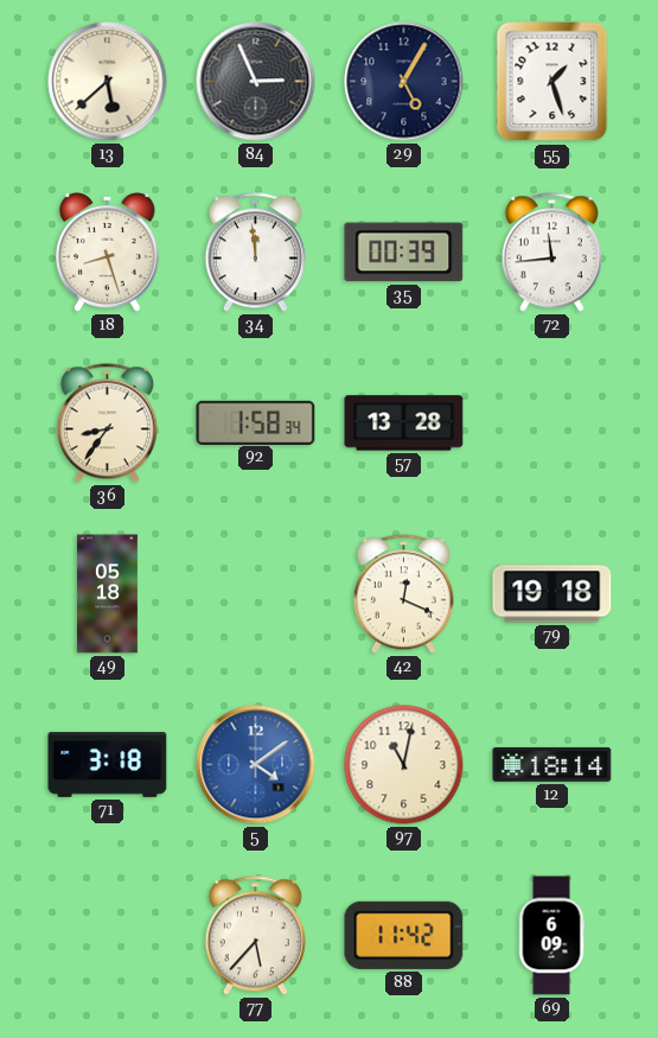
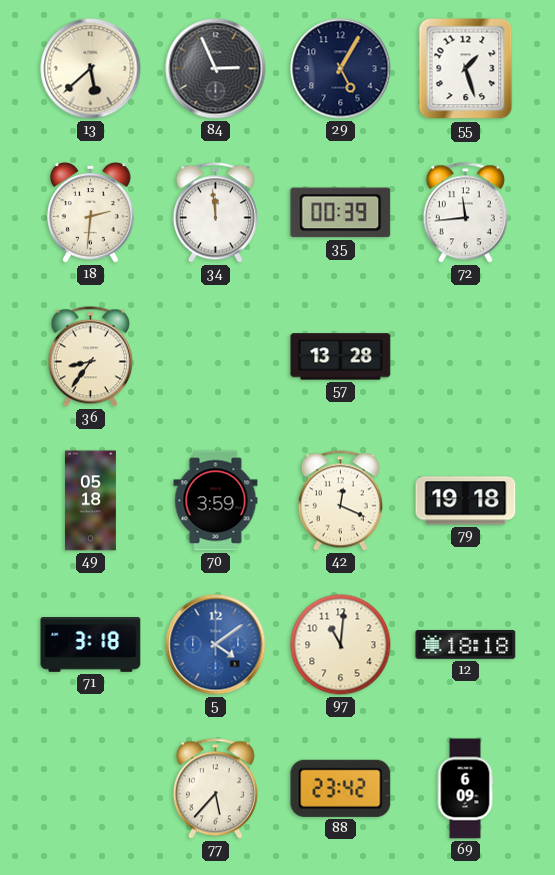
18: 8:27 -> 2:31
92: 1:58 -> none
70: none -> 3:59
97: 11:02 -> 11:01
12: 18:14 -> 18:18
88: 11:42 -> 23:42
